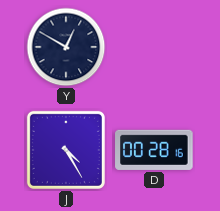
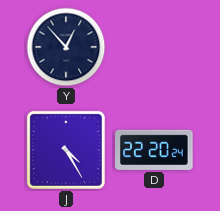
Y: 12:50 -> 12:53
D: 00:28 -> 22:20
